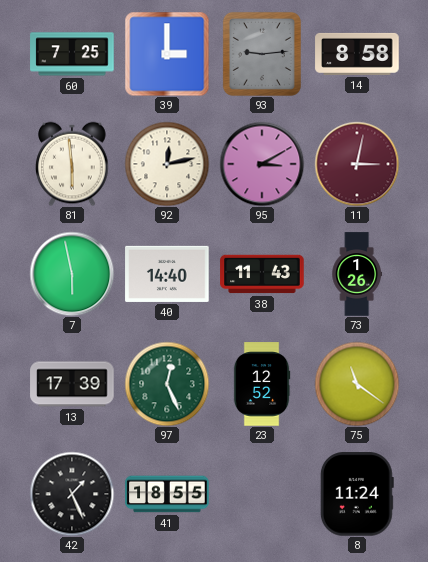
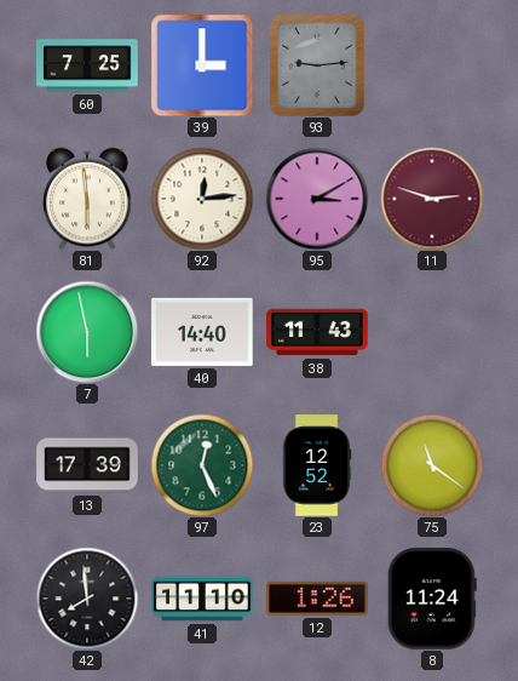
14: 8:58 -> none
92: 12:13 -> 12:14
11: 3:02 -> 2:48
73: 1:26 -> none
42: 1:26 -> 7:59
41: 18:55 -> 11:10
12: none -> 1:26
